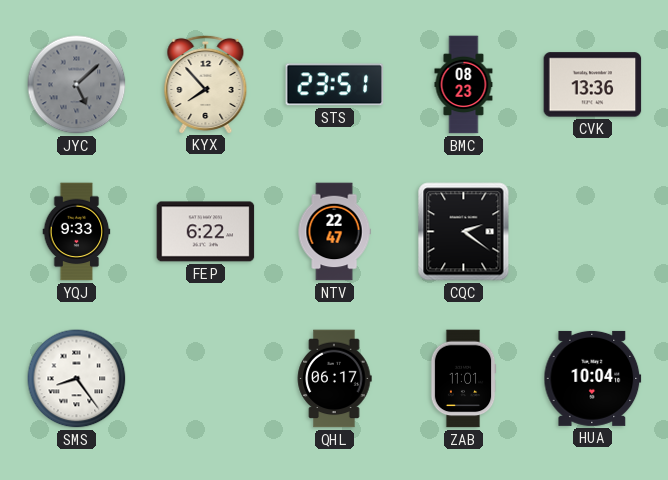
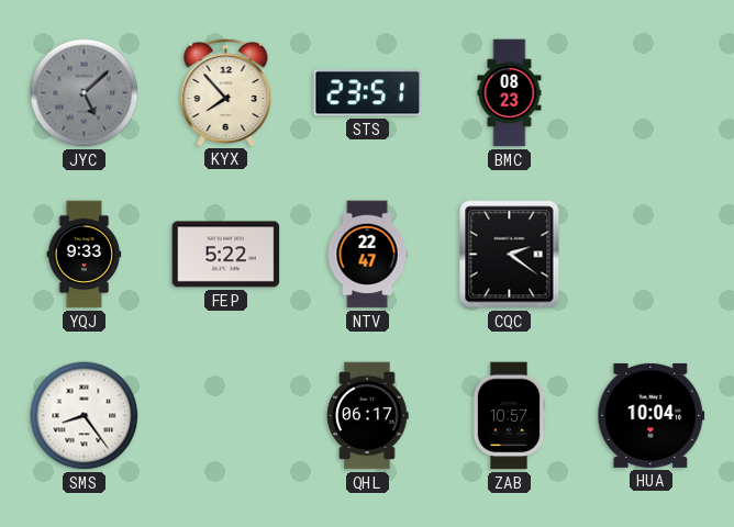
CVK: 13:36 -> none
FEP: 6:22 -> 5:22
ZAB: 11:01 -> 10:57
